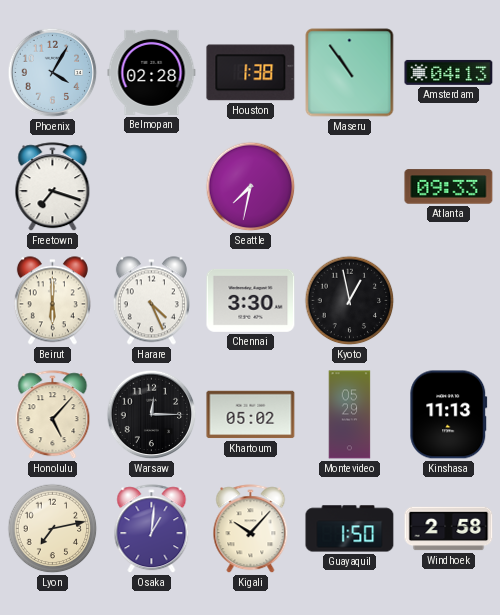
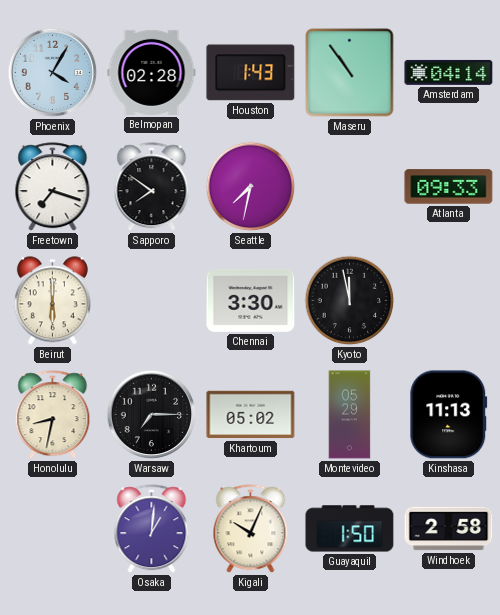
Houston: 1:38 -> 1:43
Amsterdam: 04:13 -> 04:14
Sapporo: none -> 7:51
Harare: 4:26 -> none
Kyoto: 12:58 -> 11:58
Honolulu: 5:07 -> 8:32
Warsaw: 12:15 -> 7:15
Lyon: 7:13 -> none
Kigali: 10:07 -> 10:04
